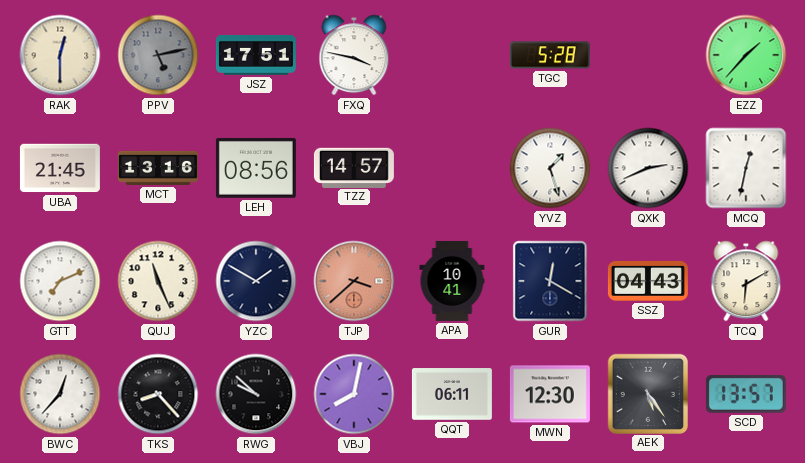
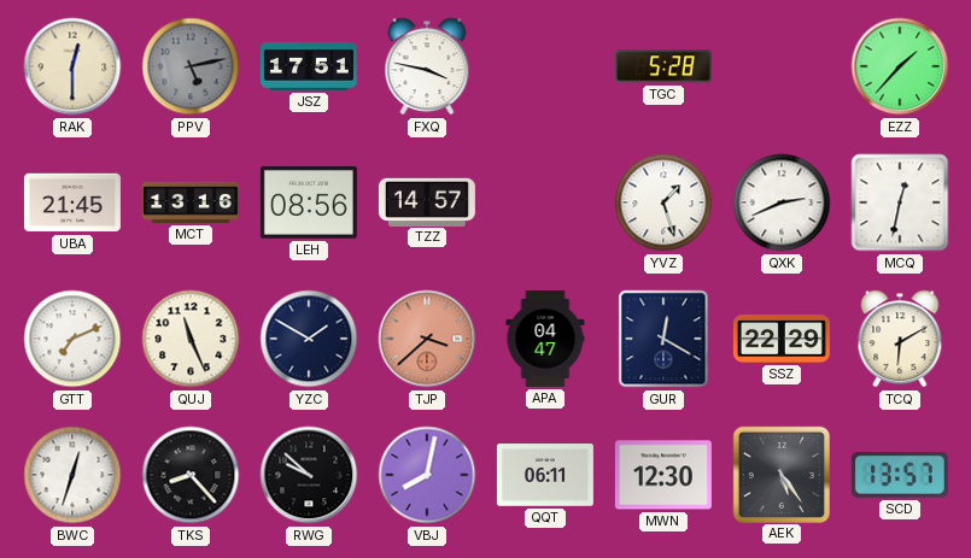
APA: 10:41 -> 04:47
SSZ: 04:43 -> 22:29
BWC: 12:37 -> 12:33
